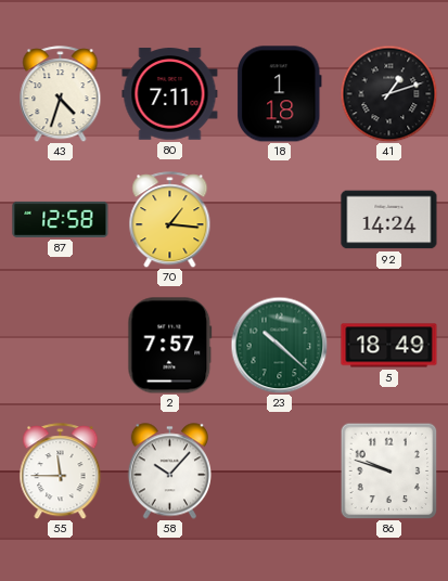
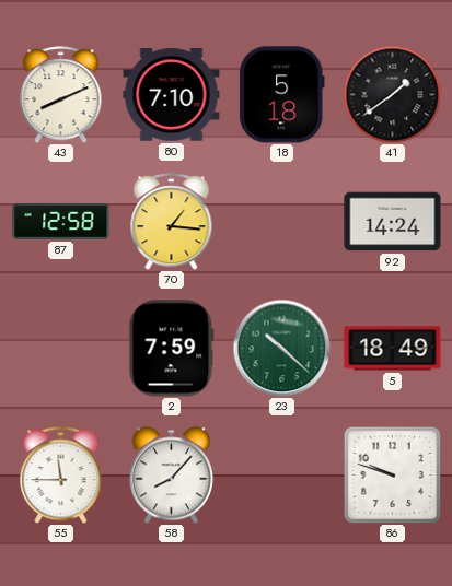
43: 4:33 -> 8:11
80: 7:11 -> 7:10
18: 1:18 -> 5:18
41: 1:12 -> 1:39
2: 7:57 -> 7:59
58: 10:07 -> 8:07
